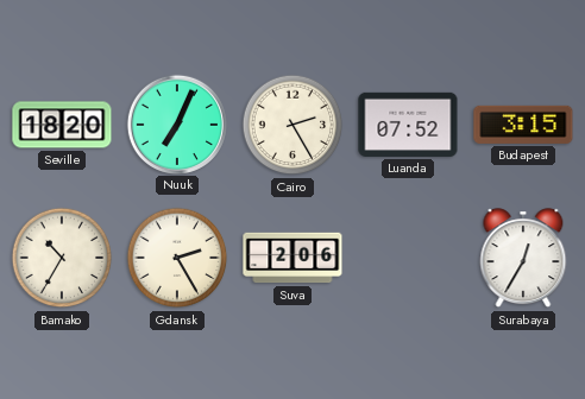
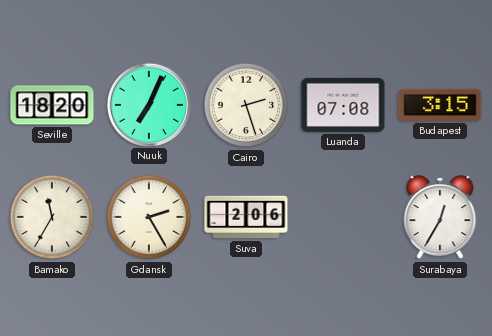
Cairo: 2:25 -> 2:27
Luanda: 07:52 -> 07:08
Bamako: 10:35 -> 11:35
